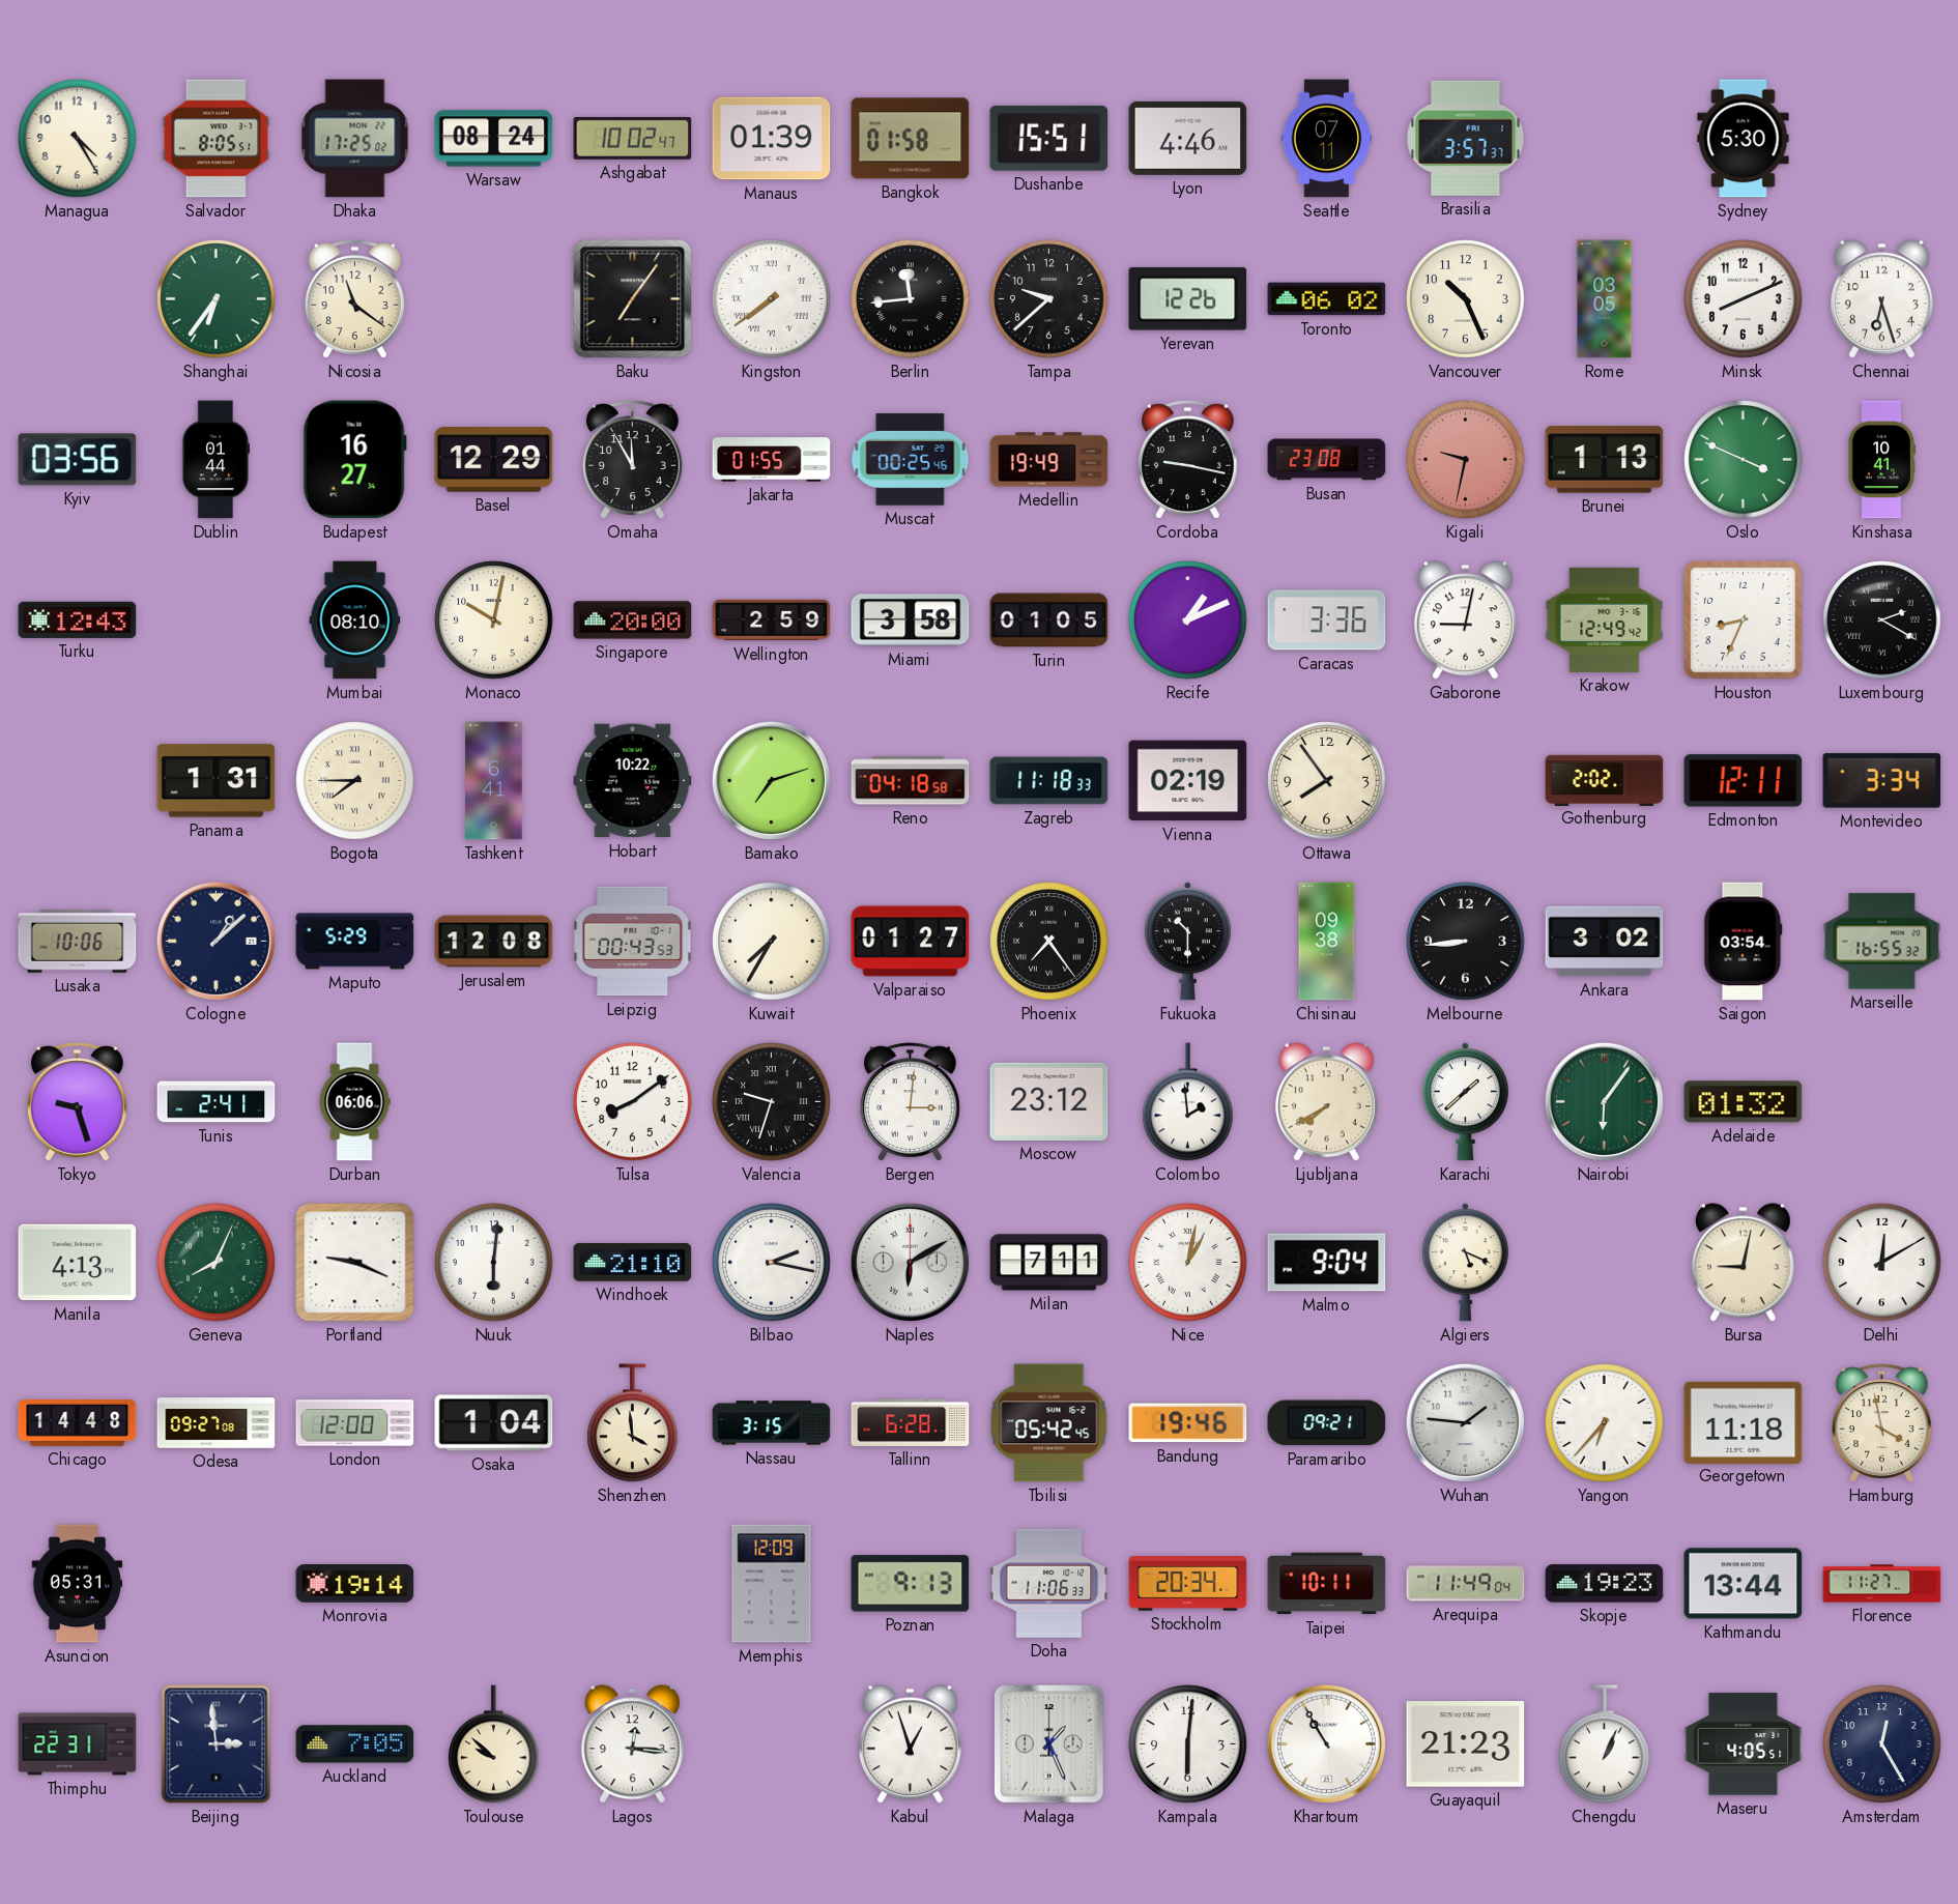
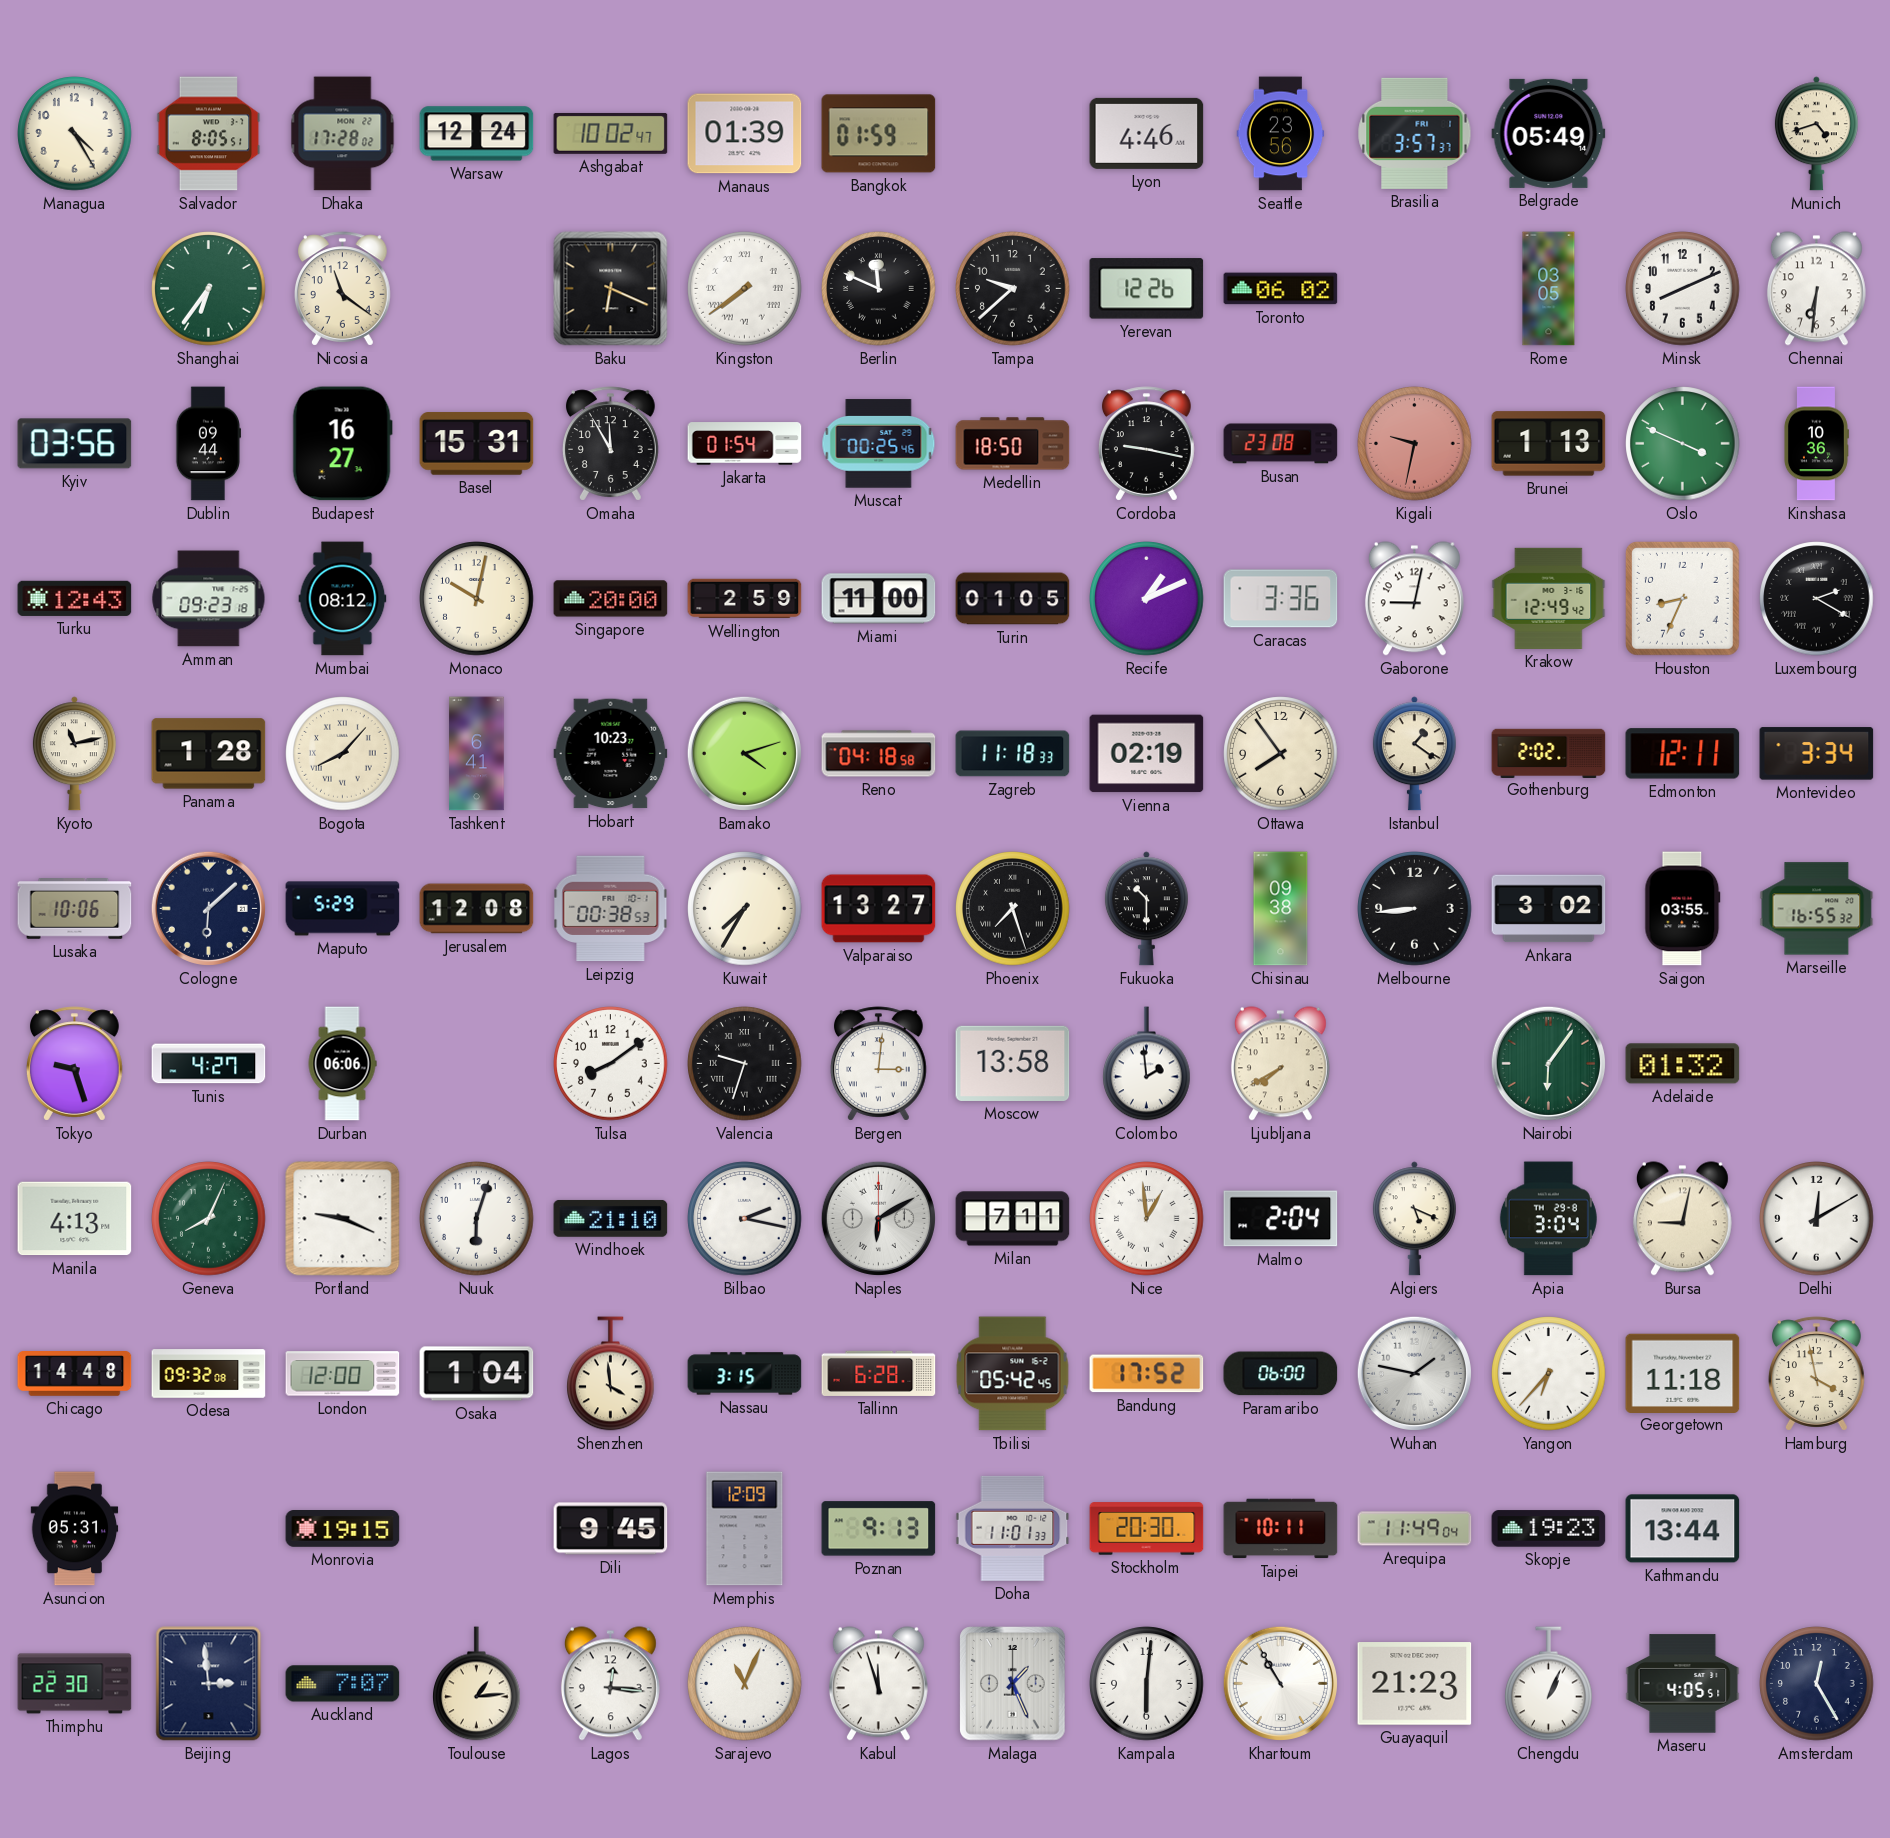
Dhaka: 17:25 -> 17:28
Warsaw: 08:24 -> 12:24
Bangkok: 01:58 -> 01:59
Dushanbe: 15:51 -> none
Seattle: 07:11 -> 23:56
Belgrade: none -> 05:49
Sydney: 5:30 -> none
Munich: none -> 4:42
Baku: 7:06 -> 6:19
Berlin: 11:44 -> 11:49
Vancouver: 10:26 -> none
Chennai: 6:27 -> 6:31
Dublin: 01:44 -> 09:44
Basel: 12:29 -> 15:31
Jakarta: 01:55 -> 01:54
Medellin: 19:49 -> 18:50
Kinshasa: 10:41 -> 10:36
Amman: none -> 09:23
Mumbai: 08:10 -> 08:12
Miami: 3:58 -> 11:00
Kyoto: none -> 11:13
Panama: 1:31 -> 1:28
Bogota: 7:45 -> 8:07
Hobart: 10:22 -> 10:23
Bamako: 7:12 -> 4:12
Istanbul: none -> 1:21
Cologne: 1:08 -> 6:08
Leipzig: 00:43 -> 00:38
Valparaiso: 01:27 -> 13:27
Phoenix: 7:24 -> 7:27
Saigon: 03:54 -> 03:55
Tunis: 2:41 -> 4:27
Moscow: 23:12 -> 13:58
Karachi: 1:38 -> none
Nuuk: 6:01 -> 6:03
Nice: 1:02 -> 12:59
Malmo: 9:04 -> 2:04
Apia: none -> 3:04
Odesa: 09:27 -> 09:32
Bandung: 19:46 -> 17:52
Paramaribo: 09:21 -> 06:00
Wuhan: 1:46 -> 1:47
Monrovia: 19:14 -> 19:15
Dili: none -> 9:45
Doha: 11:06 -> 11:01
Stockholm: 20:34 -> 20:30
Florence: 11:27 -> none
Thimphu: 22:31 -> 22:30
Auckland: 7:05 -> 7:07
Toulouse: 9:52 -> 1:14
Sarajevo: none -> 11:04
Kabul: 12:57 -> 11:57
